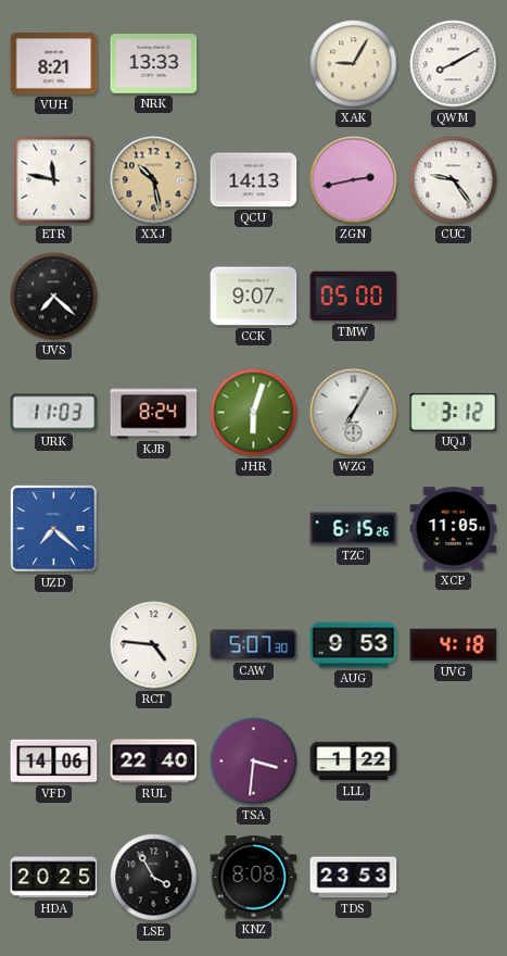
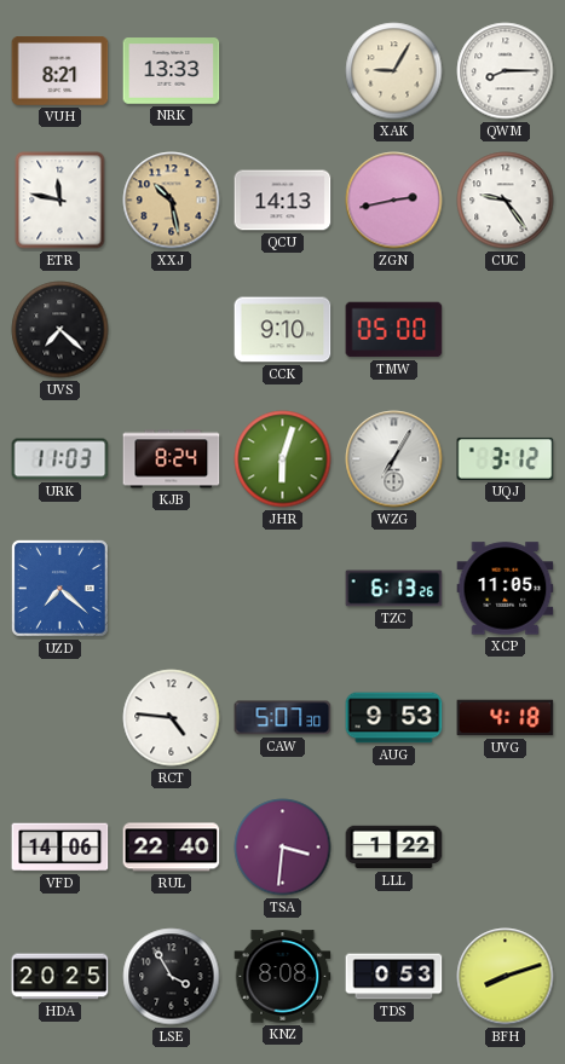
QWM: 8:10 -> 8:15
CCK: 9:07 -> 9:10
TZC: 6:15 -> 6:13
TDS: 23:53 -> 0:53
BFH: none -> 8:12
